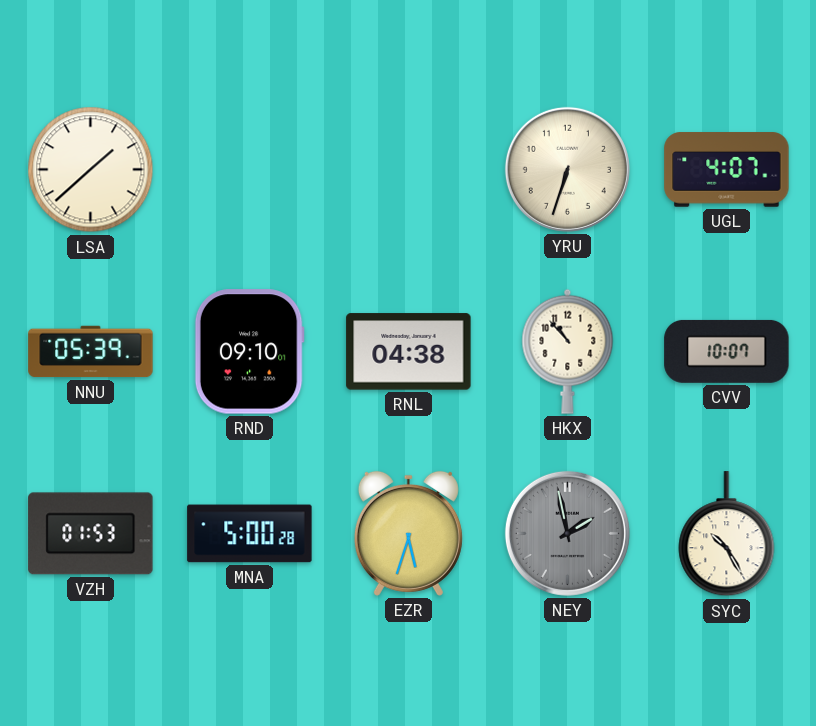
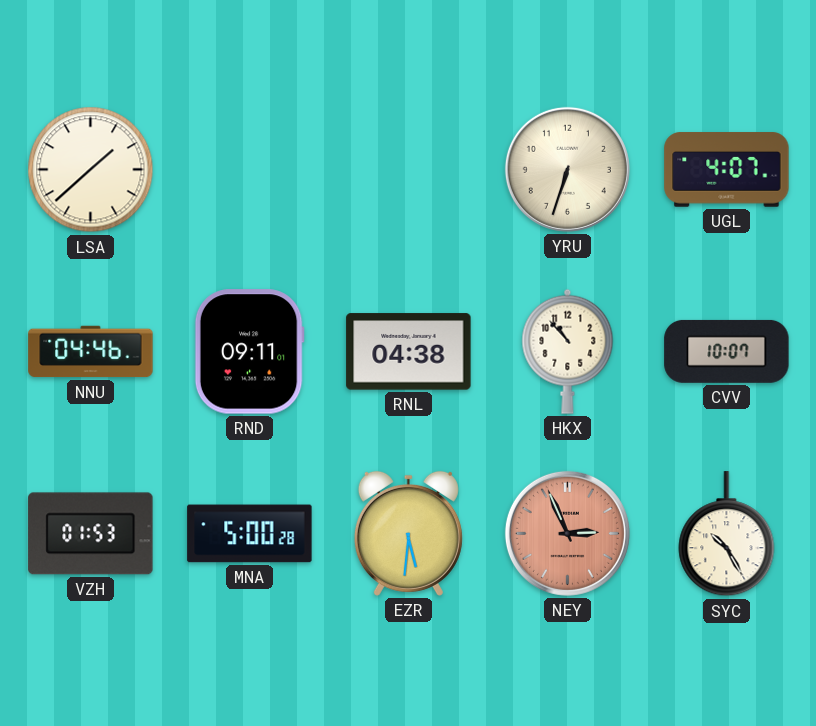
NNU: 05:39 -> 04:46
RND: 09:10 -> 09:11
EZR: 5:33 -> 5:31
NEY: 1:58 -> 2:56
NEY dial: grey -> salmon
